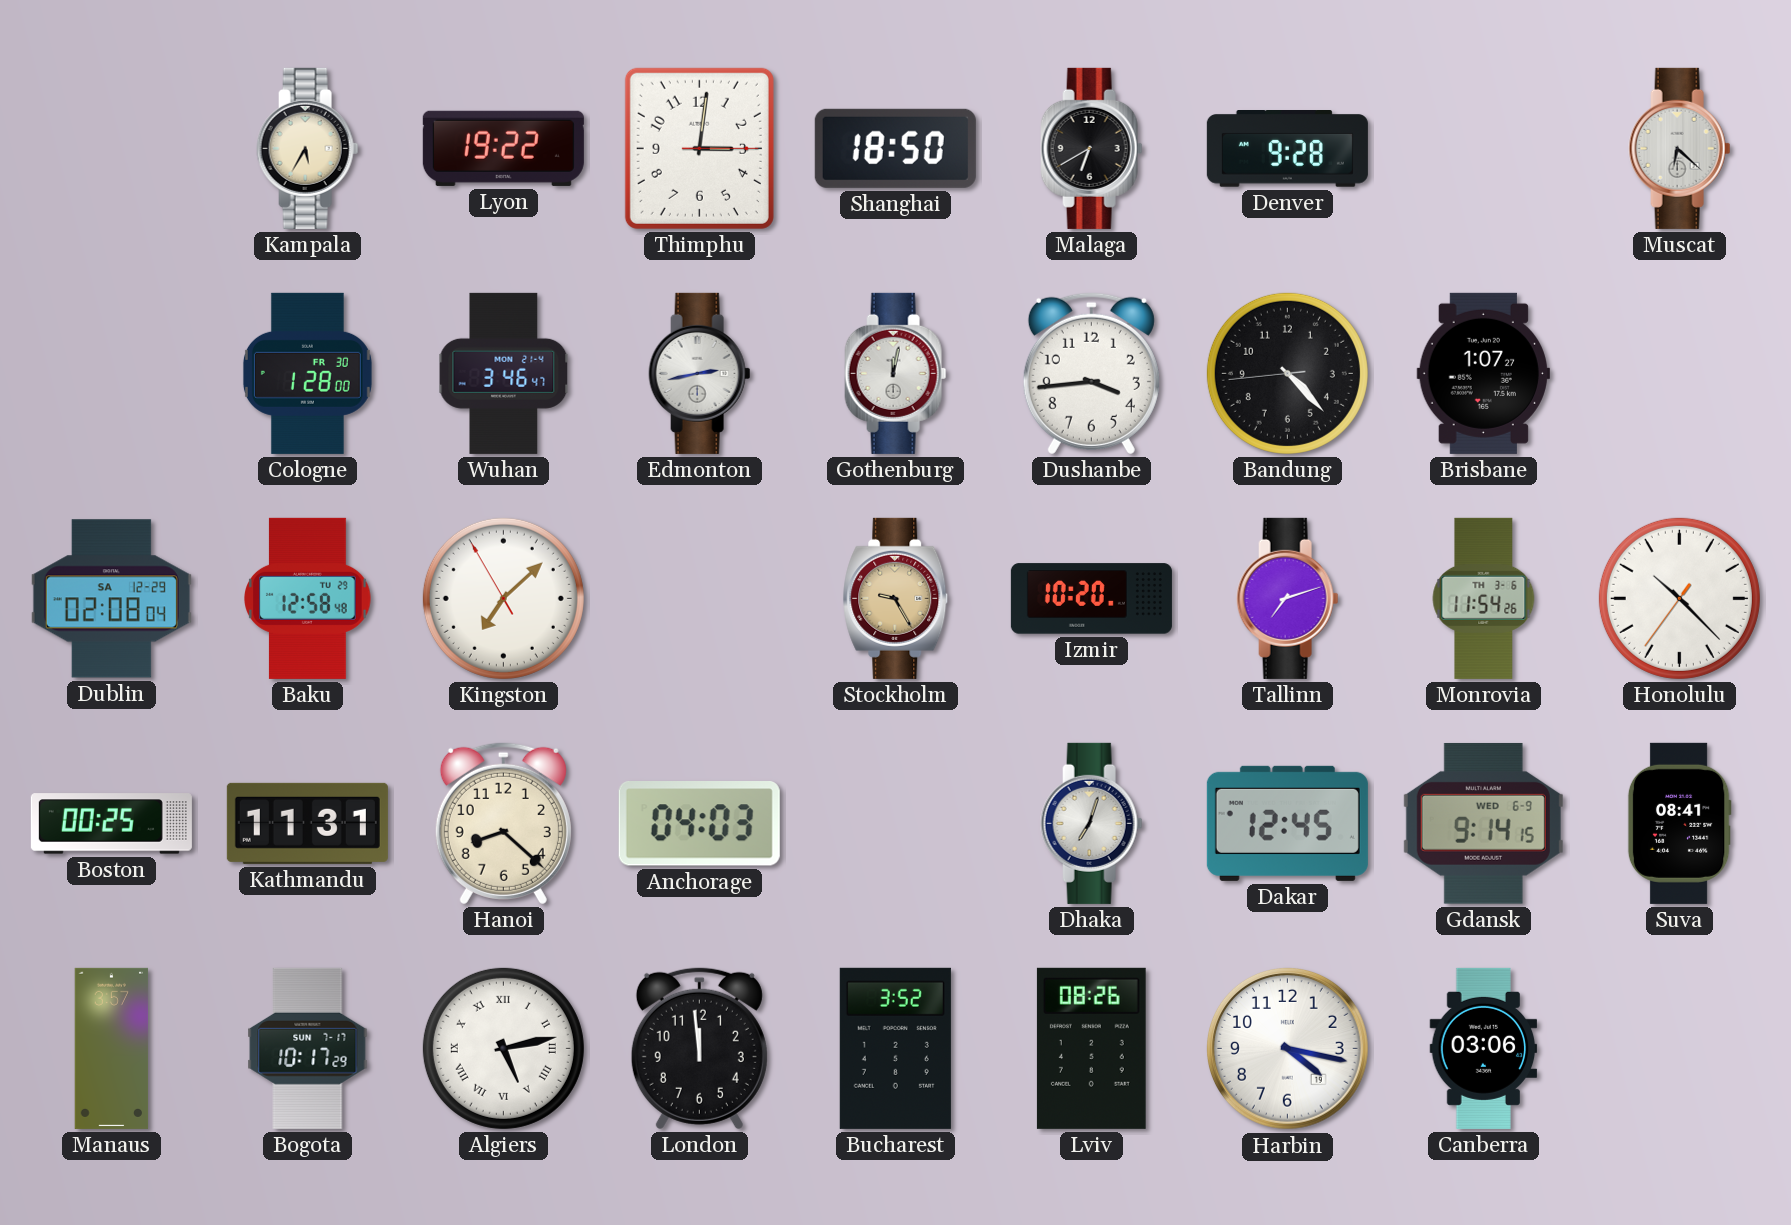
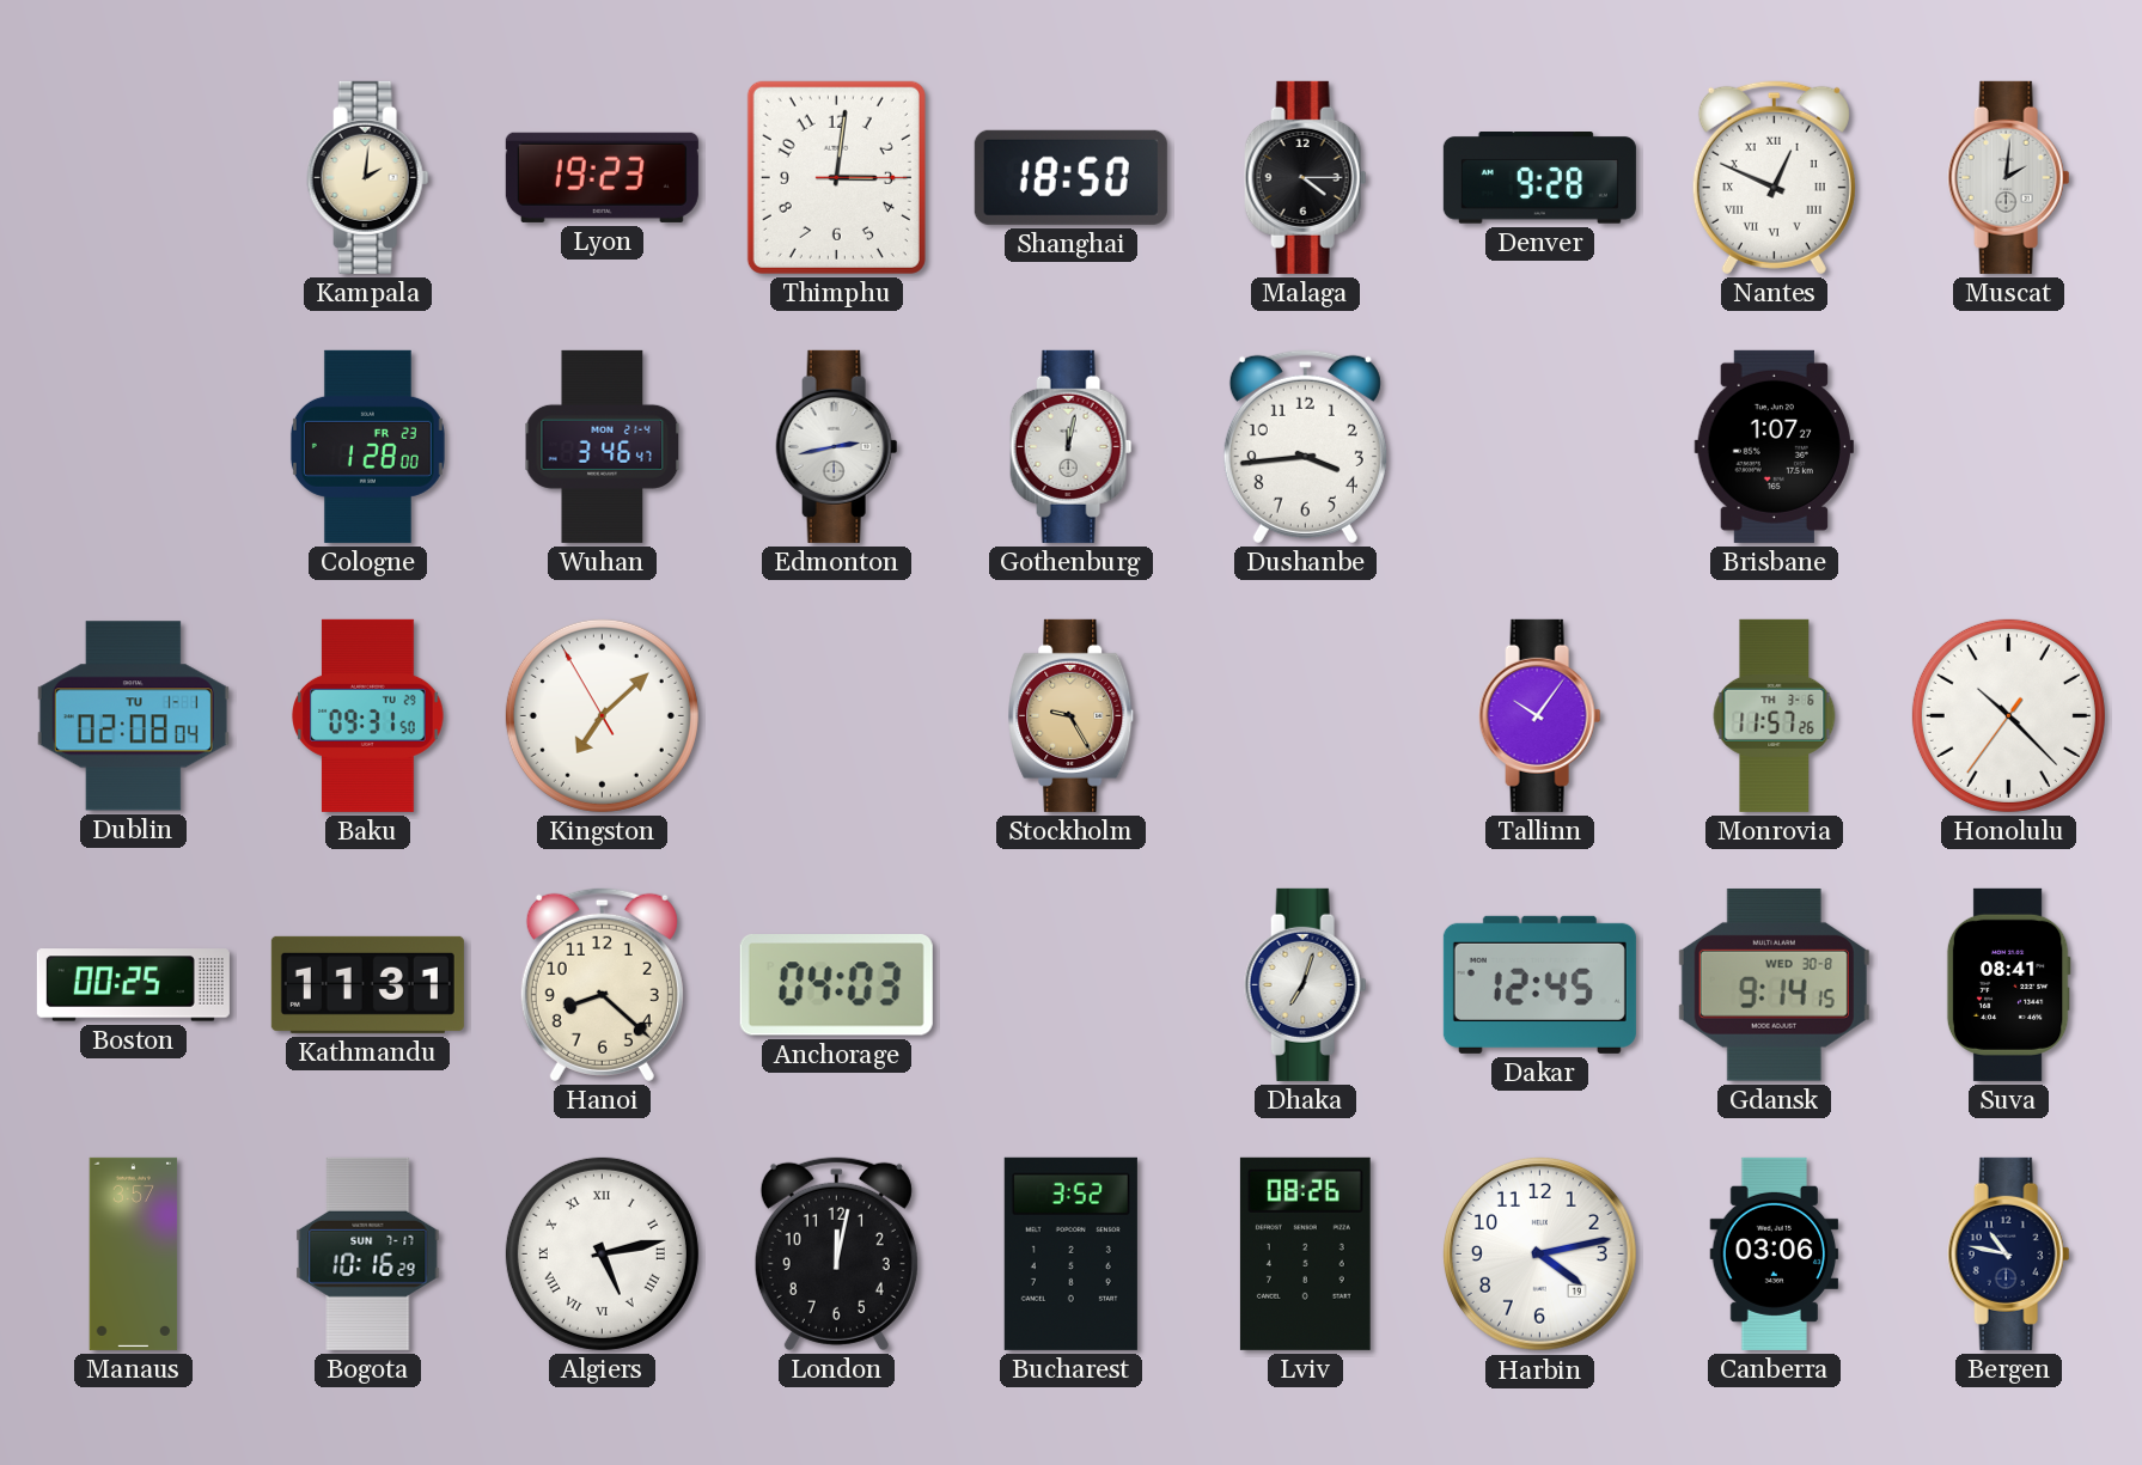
Kampala: 5:35 -> 2:01
Lyon: 19:22 -> 19:23
Malaga: 6:40 -> 4:15
Nantes: none -> 12:49
Muscat: 6:22 -> 2:01
Cologne date: FR 30 -> FR 23
Bandung: 4:22 -> none
Dublin date: SA 12-29 -> TU 1-1
Baku: 12:58 -> 09:31
Izmir: 10:20 -> none
Tallinn: 7:12 -> 10:06
Monrovia: 11:54 -> 11:57
Gdansk date: WED 6-9 -> WED 30-8
Bogota: 10:17 -> 10:16
London: 11:59 -> 12:02
Harbin: 4:17 -> 4:13
Bergen: none -> 10:47
